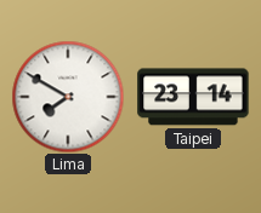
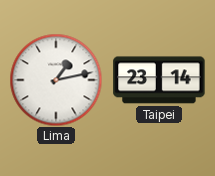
Lima: 7:50 -> 1:13
